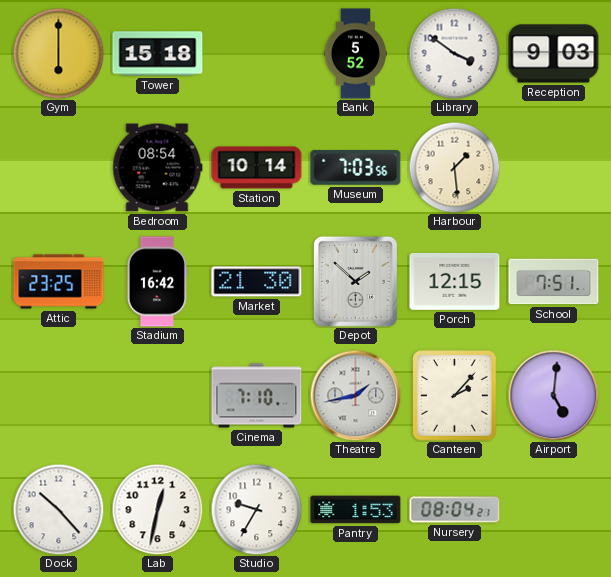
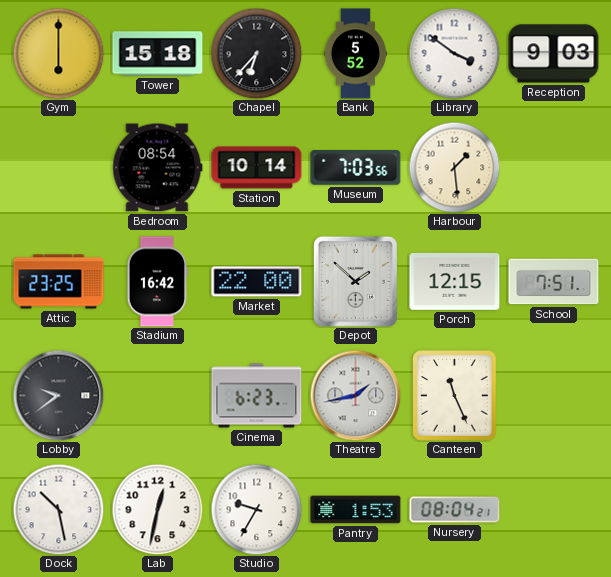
Chapel: none -> 6:37
Market: 21:30 -> 22:00
Lobby: none -> 9:39
Cinema: 7:10 -> 6:23
Canteen: 2:07 -> 11:26
Airport: 5:01 -> none
Dock: 10:23 -> 10:28
